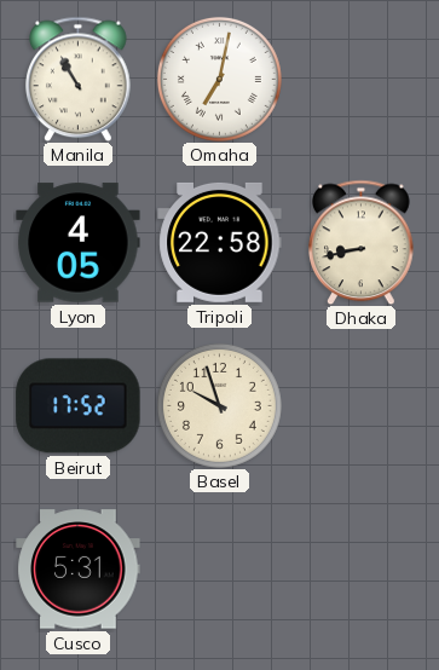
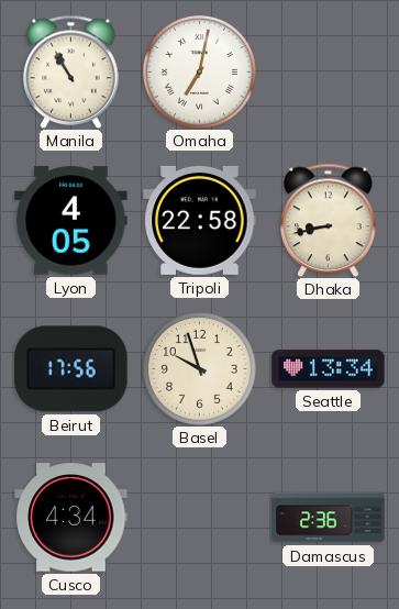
Beirut: 17:52 -> 17:56
Seattle: none -> 13:34
Cusco: 5:31 -> 4:34
Damascus: none -> 2:36
